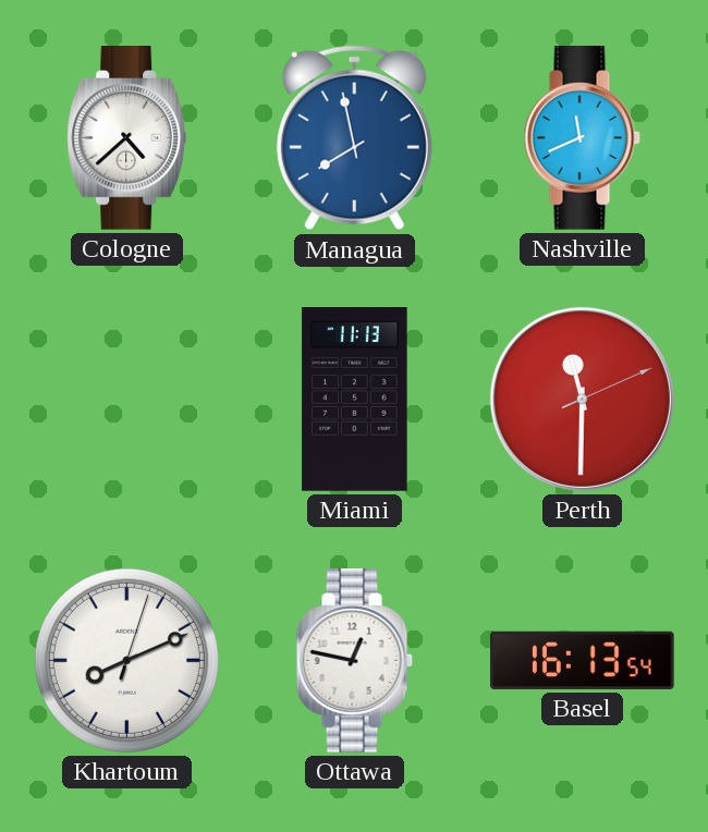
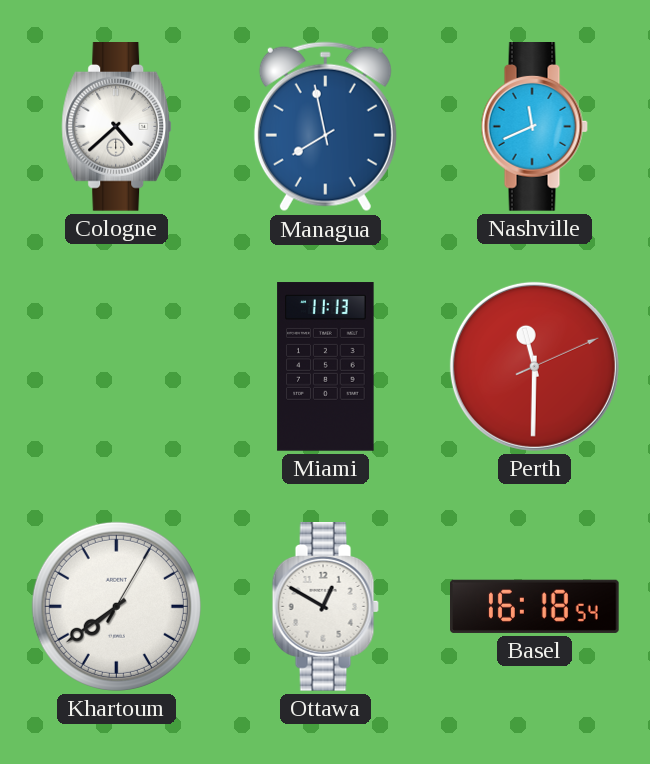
Khartoum: 8:11 -> 7:39
Ottawa: 12:47 -> 12:50
Basel: 16:13 -> 16:18
